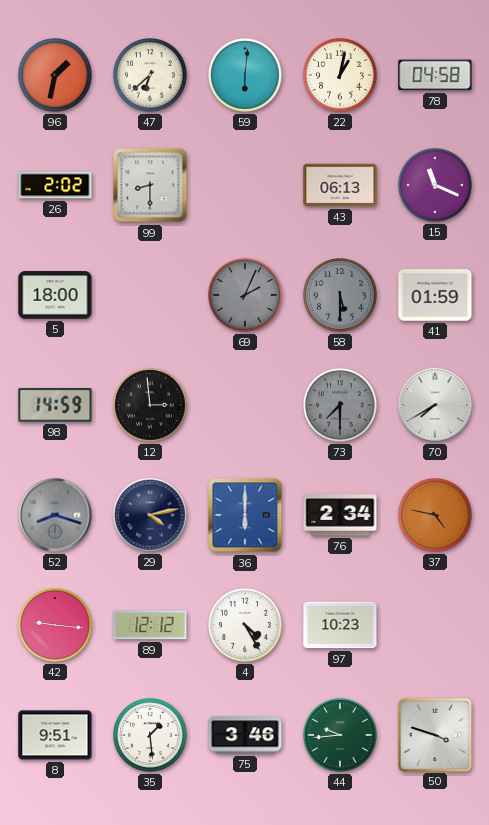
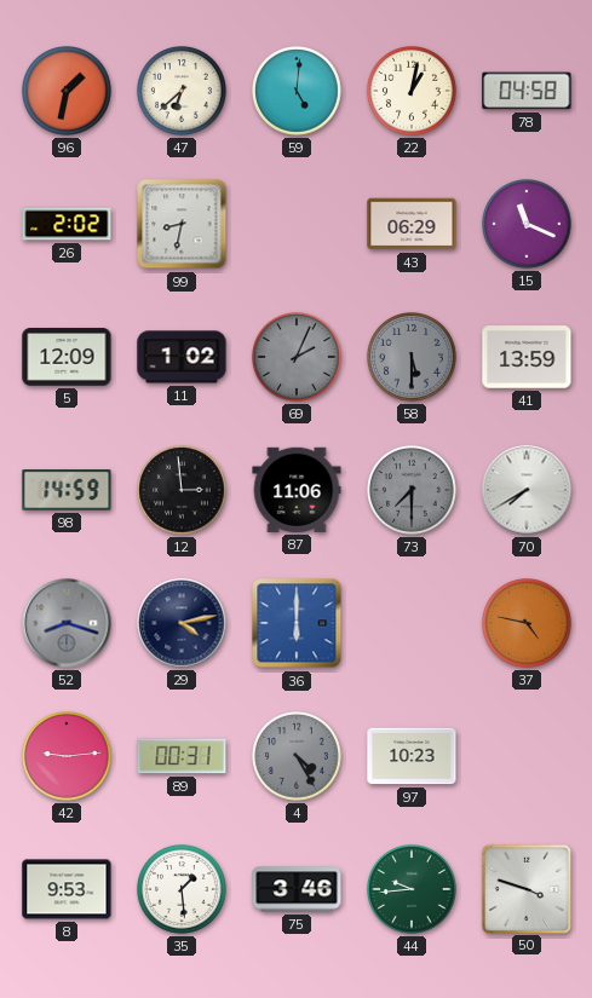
59: 6:01 -> 5:01
99: 8:30 -> 8:32
43: 06:13 -> 06:29
5: 18:00 -> 12:09
11: none -> 1:02
41: 01:59 -> 13:59
87: none -> 11:06
76: 2:34 -> none
42: 9:16 -> 9:14
89: 12:12 -> 00:31
4 dial: white -> grey
8: 9:51 -> 9:53
